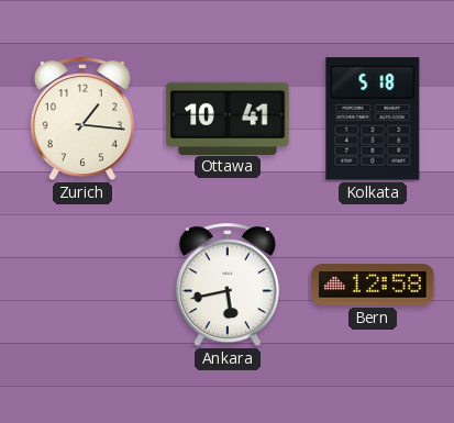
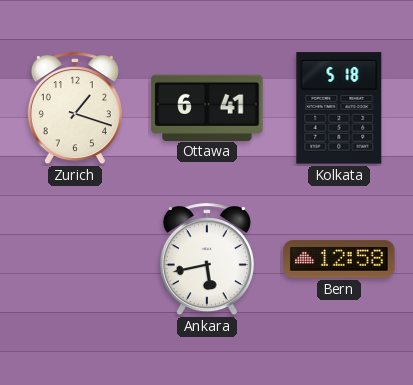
Zurich: 1:16 -> 1:18
Ottawa: 10:41 -> 6:41
